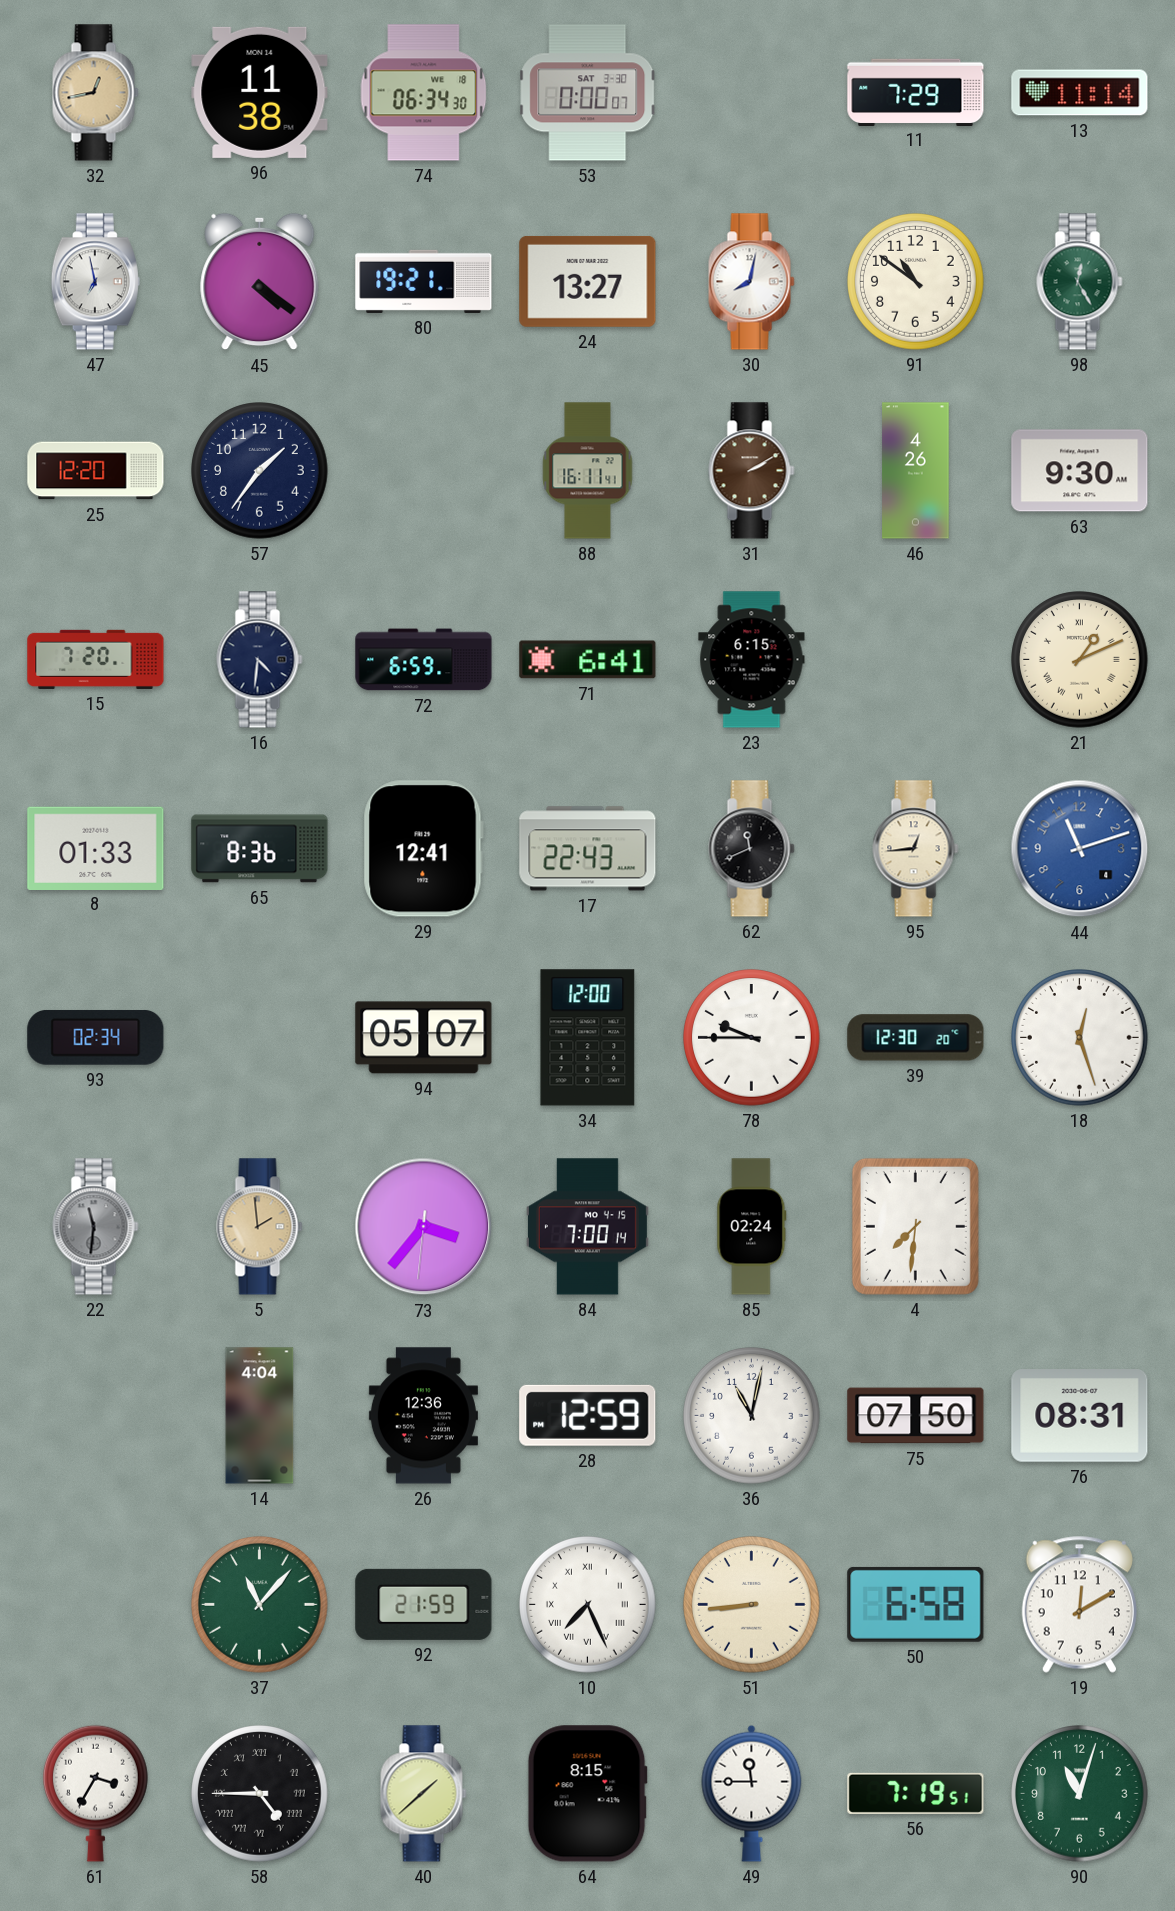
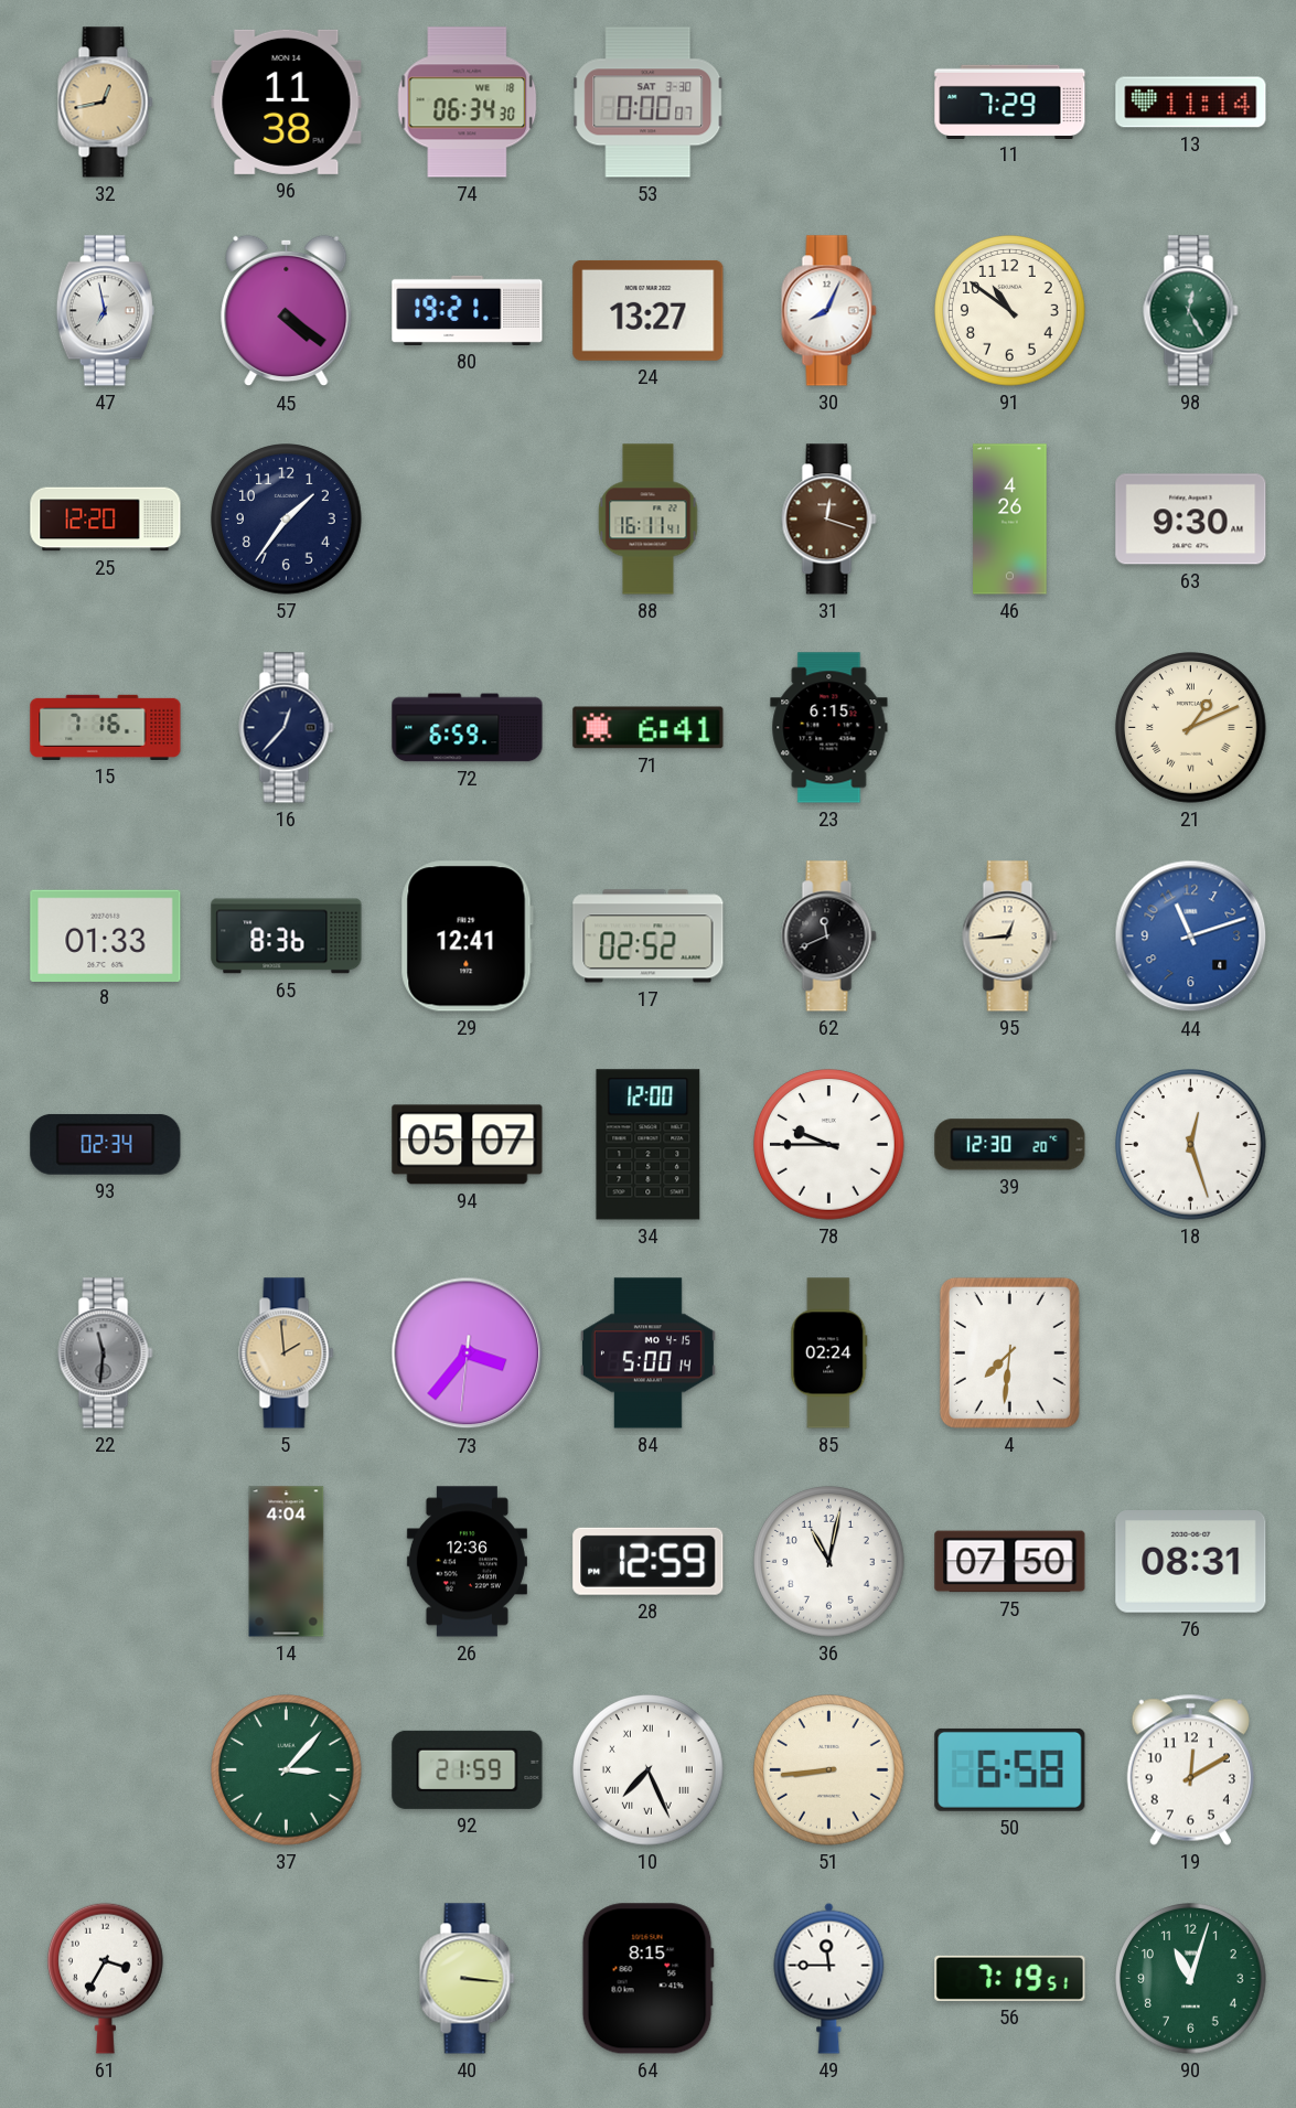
30: 8:02 -> 8:04
31: 2:10 -> 12:18
15: 7:20 -> 7:16
16: 4:31 -> 12:37
17: 22:43 -> 02:52
84: 7:00 -> 5:00
37: 11:07 -> 3:07
58: 4:45 -> none
40: 1:38 -> 3:16
